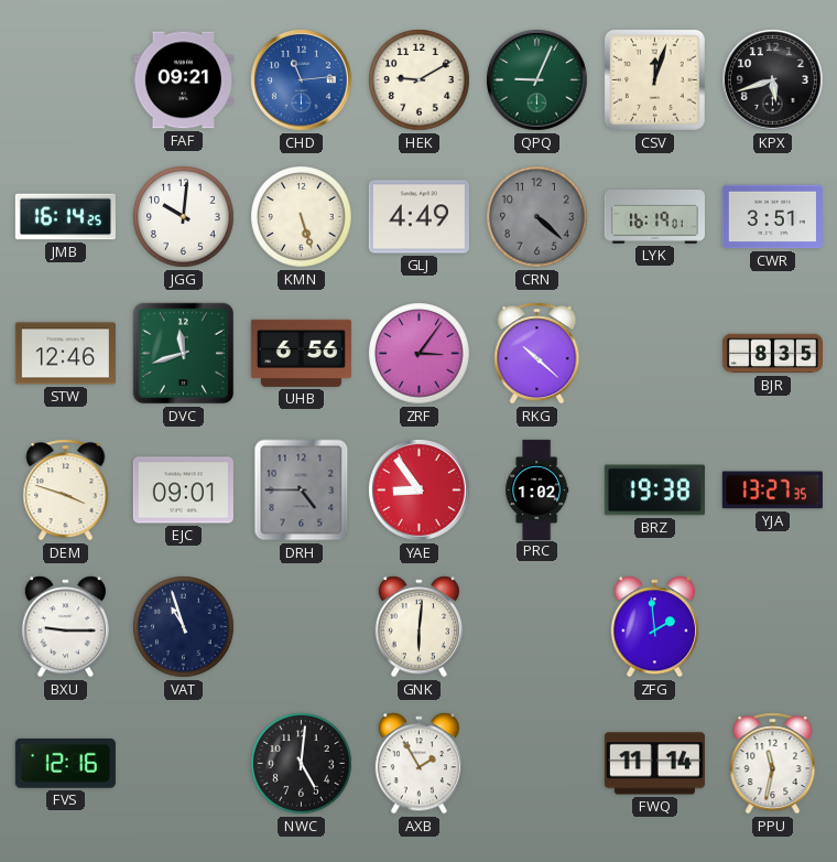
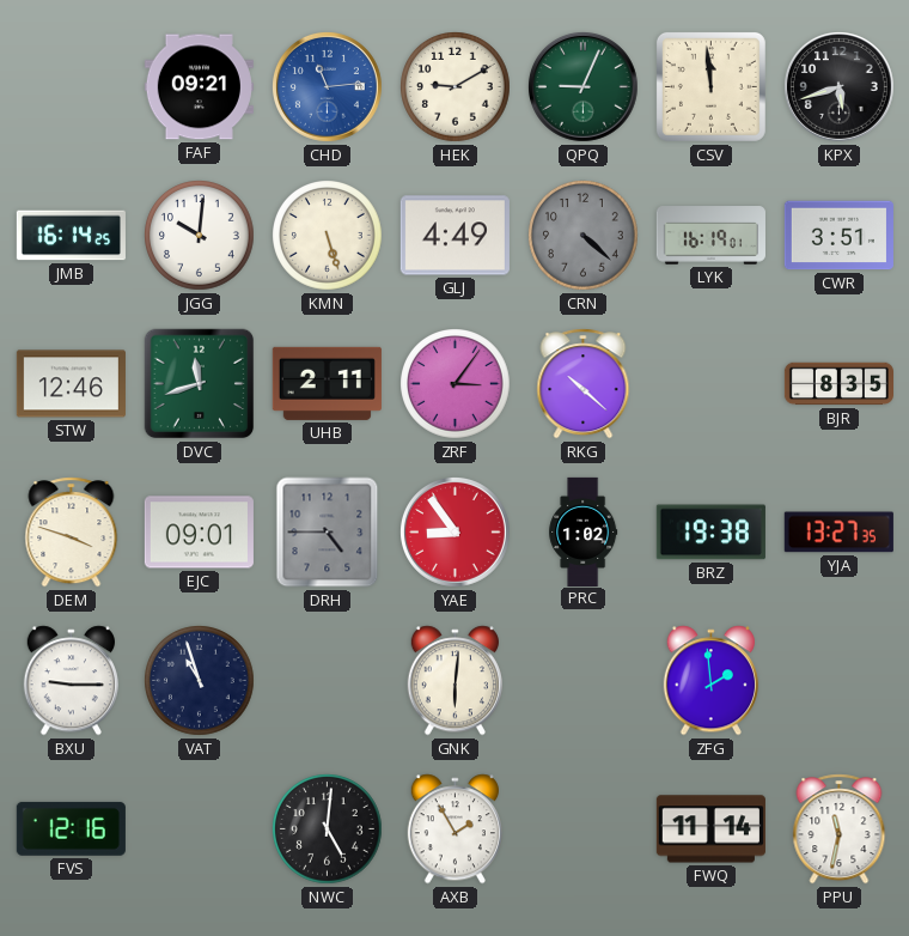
CSV: 12:03 -> 11:59
UHB: 6:56 -> 2:11
